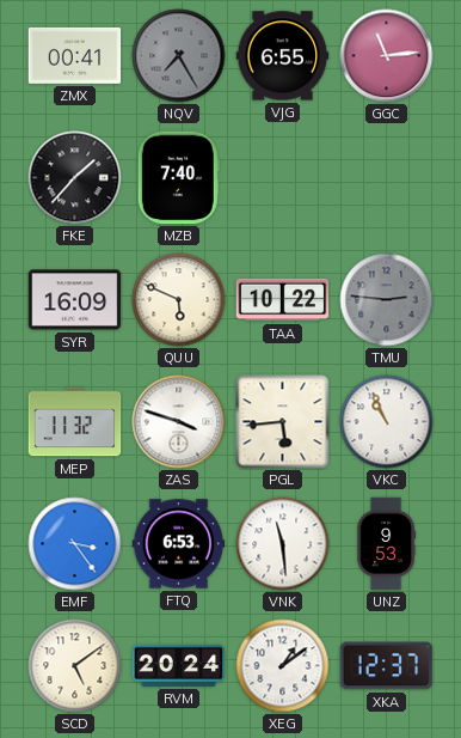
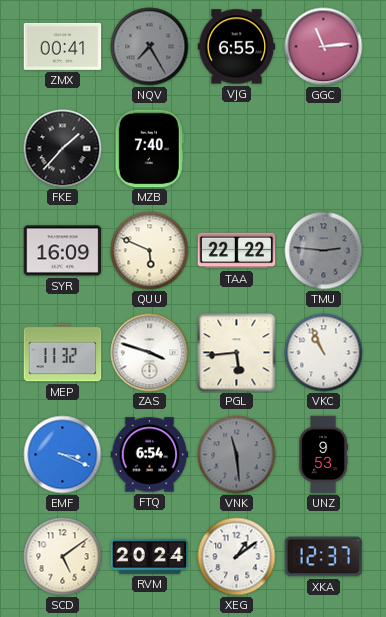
TAA: 10:22 -> 22:22
EMF: 3:24 -> 3:19
FTQ: 6:53 -> 6:54
VNK dial: white -> grey
